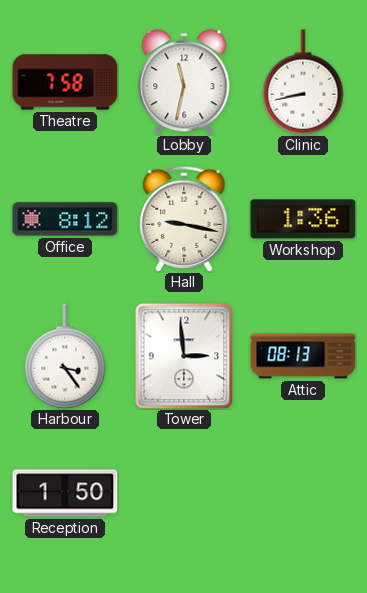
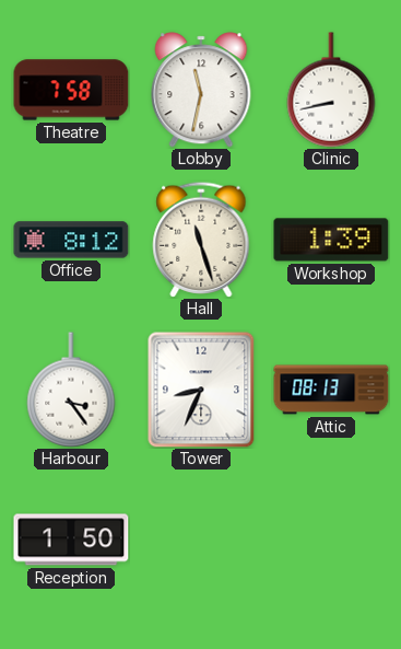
Hall: 9:17 -> 11:27
Workshop: 1:36 -> 1:39
Tower: 2:59 -> 8:34
